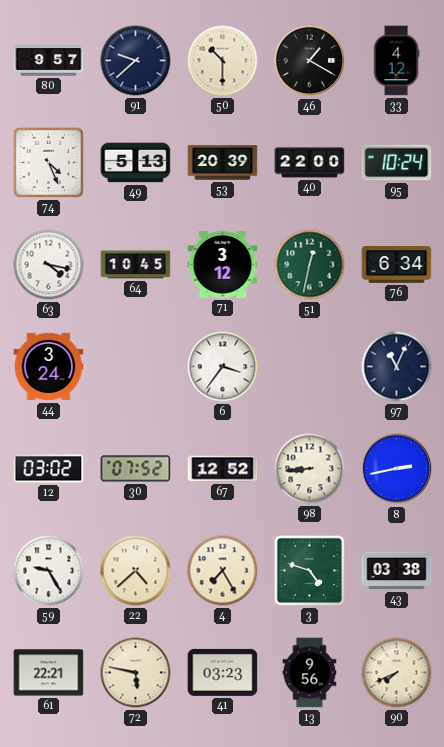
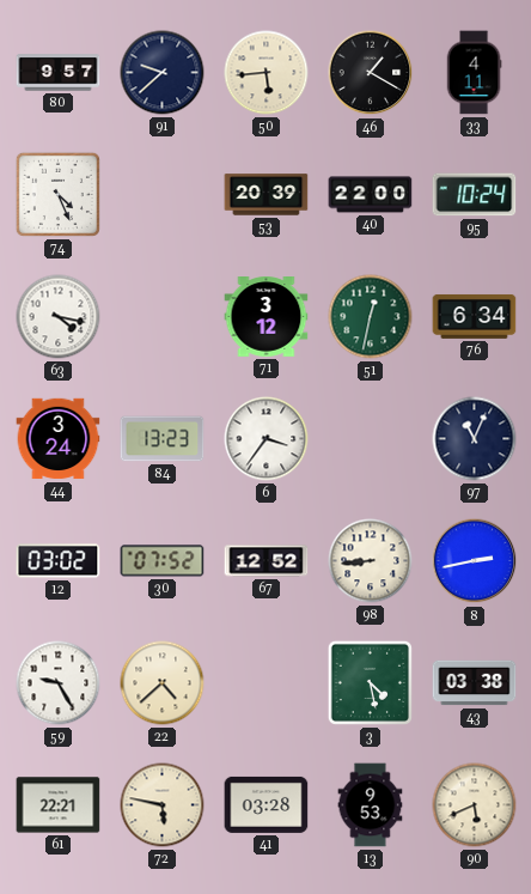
50: 10:30 -> 5:44
33: 4:12 -> 4:11
49: 5:13 -> none
64: 10:45 -> none
84: none -> 13:23
4: 7:25 -> none
3: 4:48 -> 4:28
41: 03:23 -> 03:28
13: 9:56 -> 9:53
90: 7:41 -> 5:41
